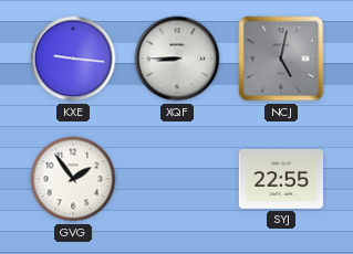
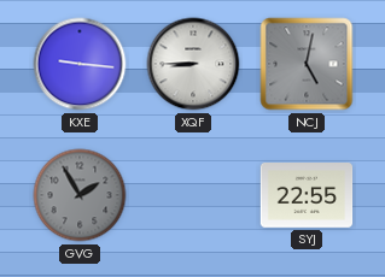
GVG: 1:54 -> 1:55
GVG dial: white -> grey
